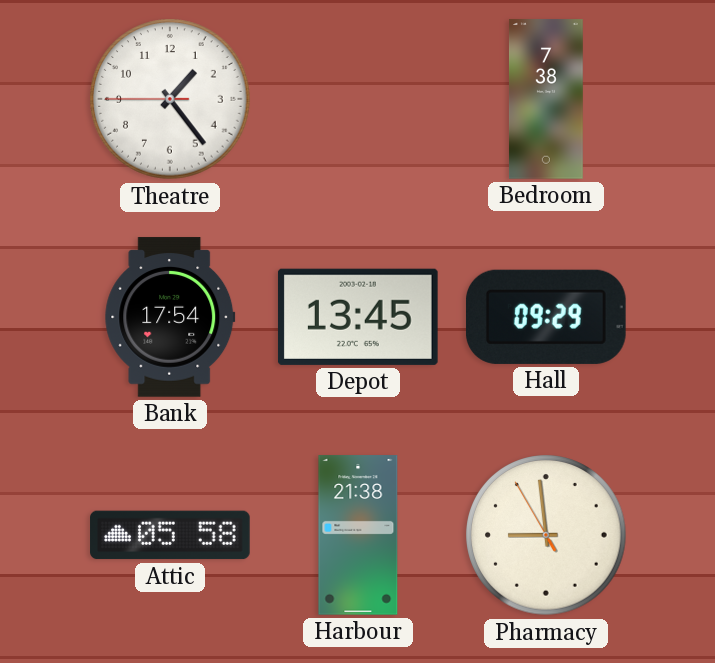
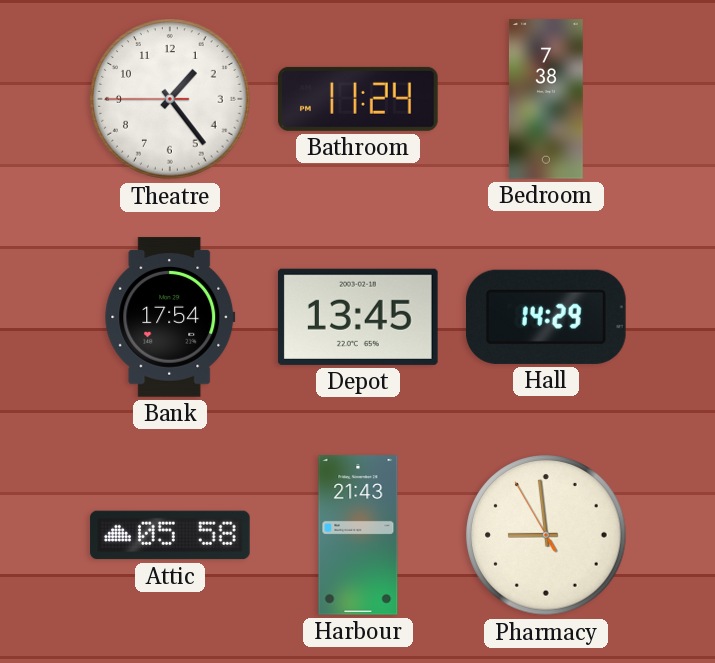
Bathroom: none -> 11:24
Hall: 09:29 -> 14:29
Harbour: 21:38 -> 21:43
